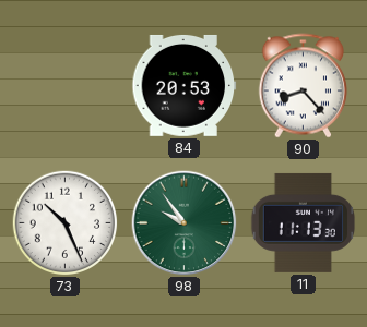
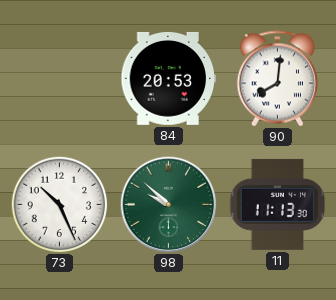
90: 8:23 -> 8:01
98: 9:54 -> 9:52
